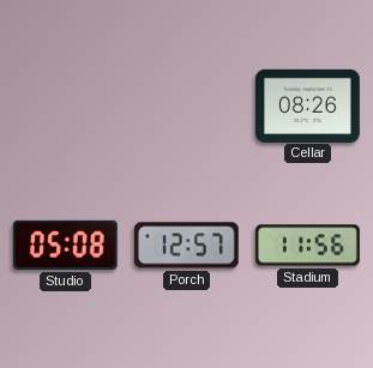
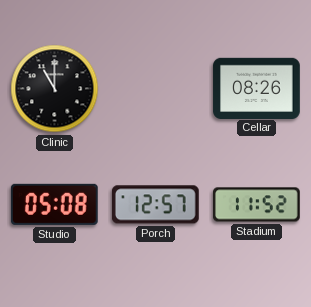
Clinic: none -> 11:00
Stadium: 11:56 -> 11:52
